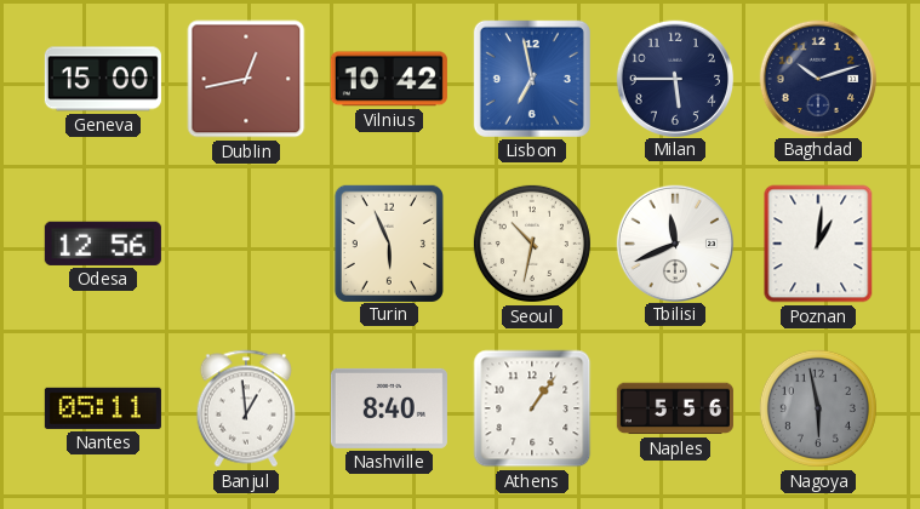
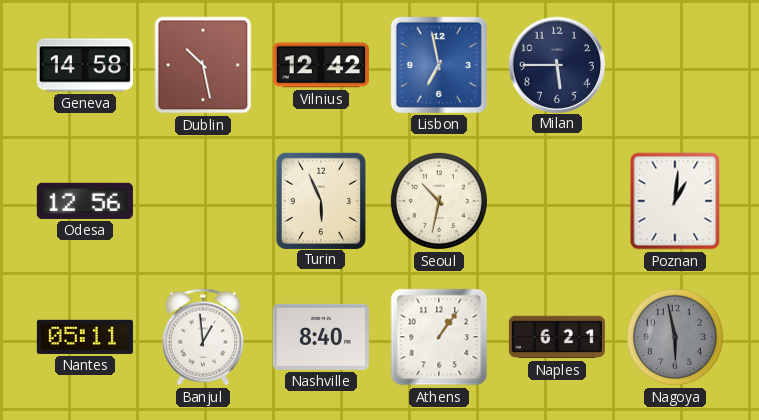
Geneva: 15:00 -> 14:58
Dublin: 12:43 -> 10:28
Vilnius: 10:42 -> 12:42
Baghdad: 10:12 -> none
Tbilisi: 11:41 -> none
Naples: 5:56 -> 6:21
